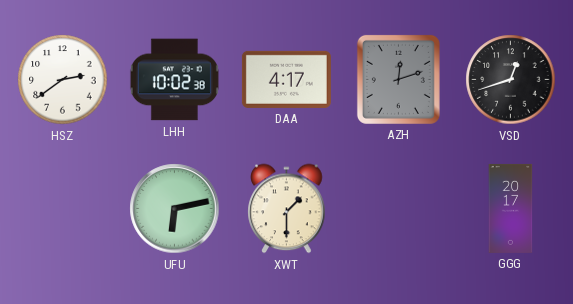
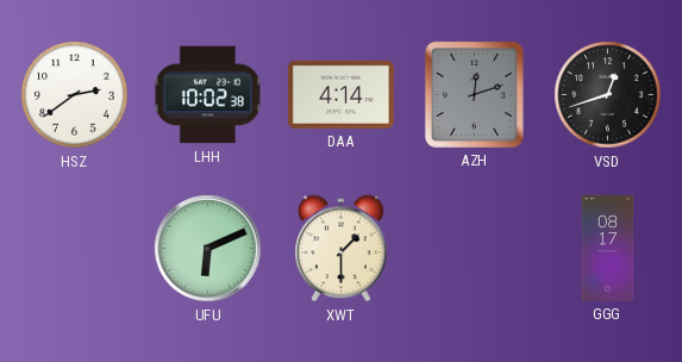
DAA: 4:17 -> 4:14
UFU: 6:13 -> 6:11
GGG: 20:17 -> 08:17
